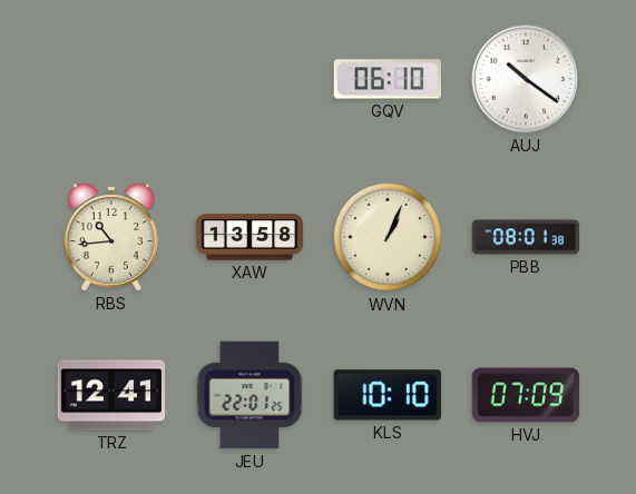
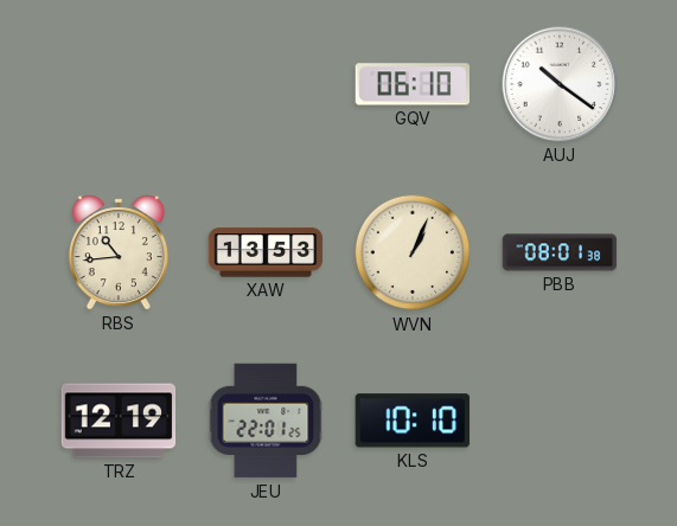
XAW: 13:58 -> 13:53
TRZ: 12:41 -> 12:19
HVJ: 07:09 -> none
